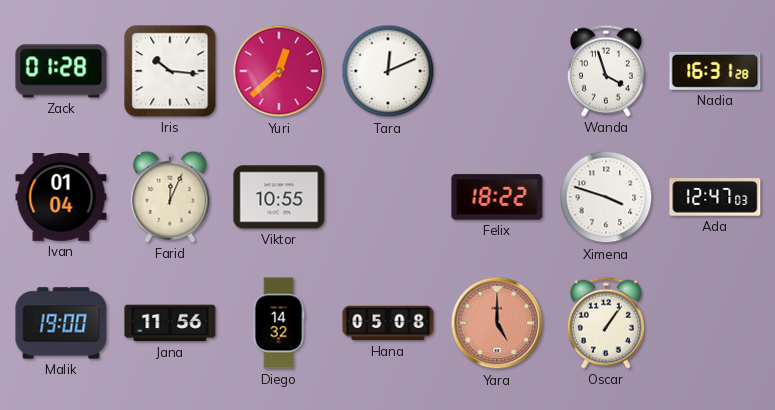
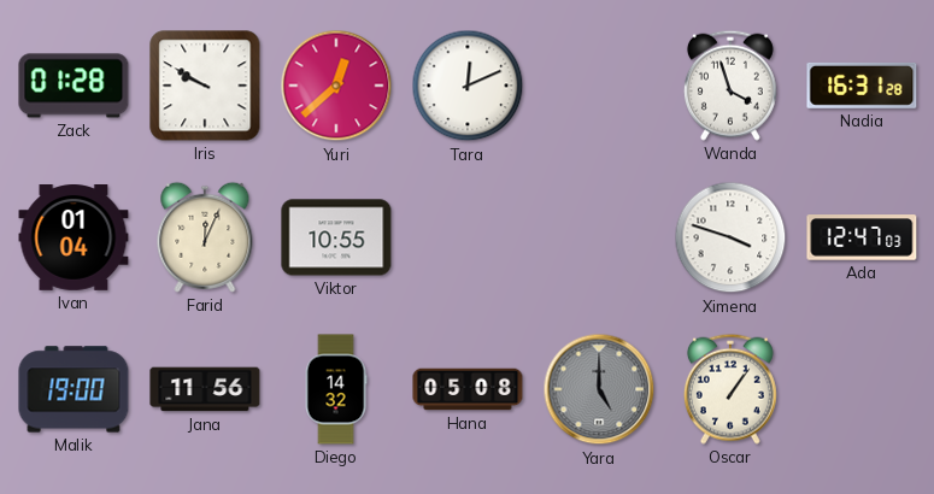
Iris: 10:16 -> 9:50
Felix: 18:22 -> none
Yara dial: salmon -> grey
